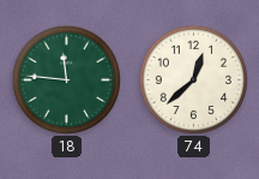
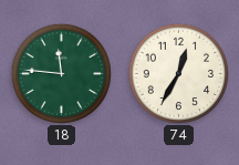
74: 12:38 -> 12:35
